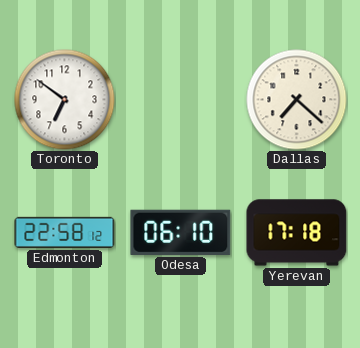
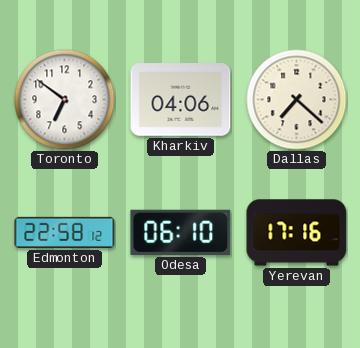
Kharkiv: none -> 04:06
Yerevan: 17:18 -> 17:16
